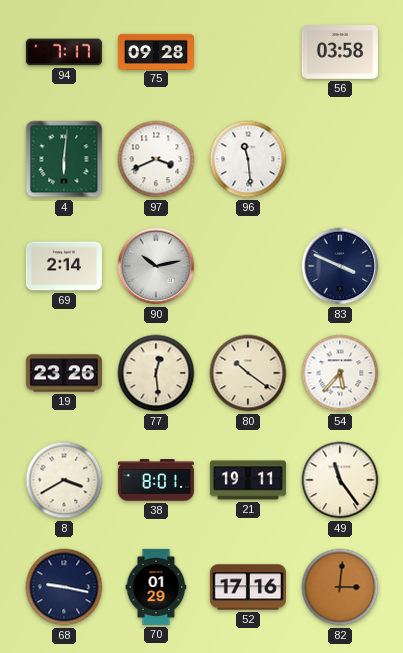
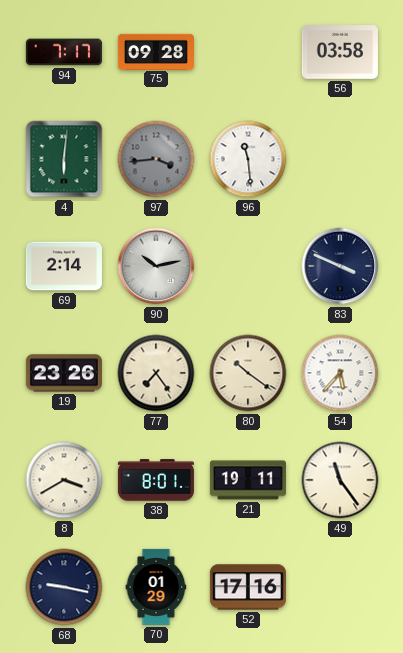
97: 3:41 -> 3:44
97 dial: white -> grey
77: 12:29 -> 7:24
82: 3:01 -> none
